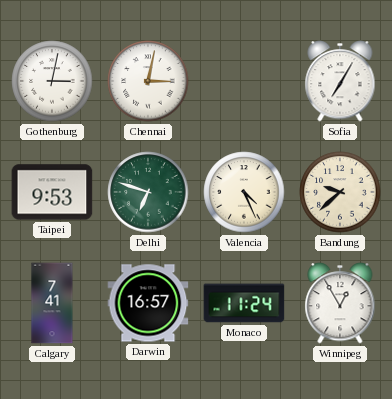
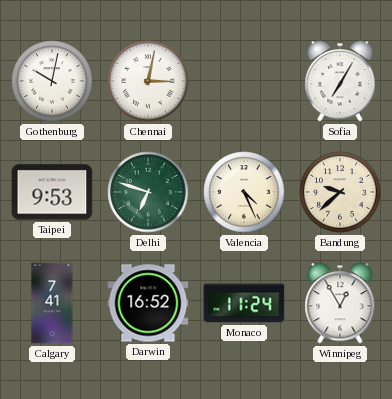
Gothenburg: 3:02 -> 10:02
Darwin: 16:57 -> 16:52
